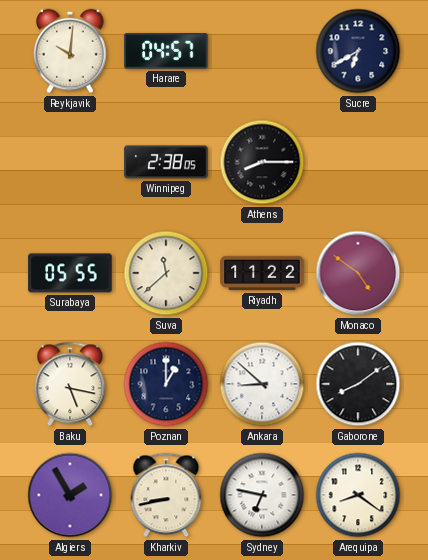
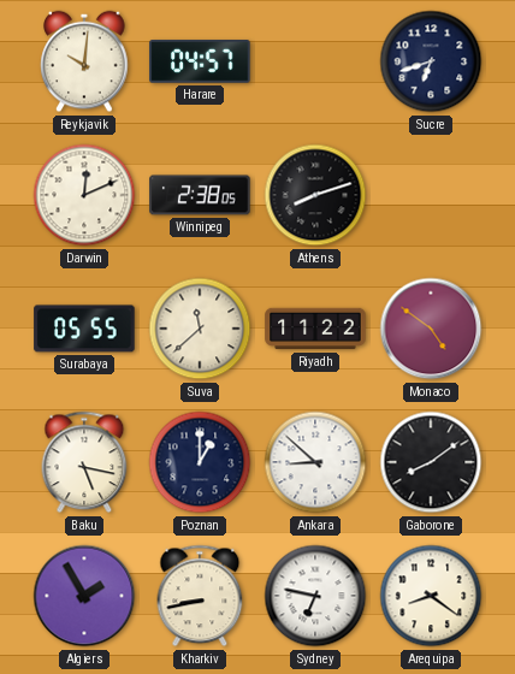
Sucre: 6:40 -> 6:42
Darwin: none -> 12:11
Athens: 8:15 -> 8:12
